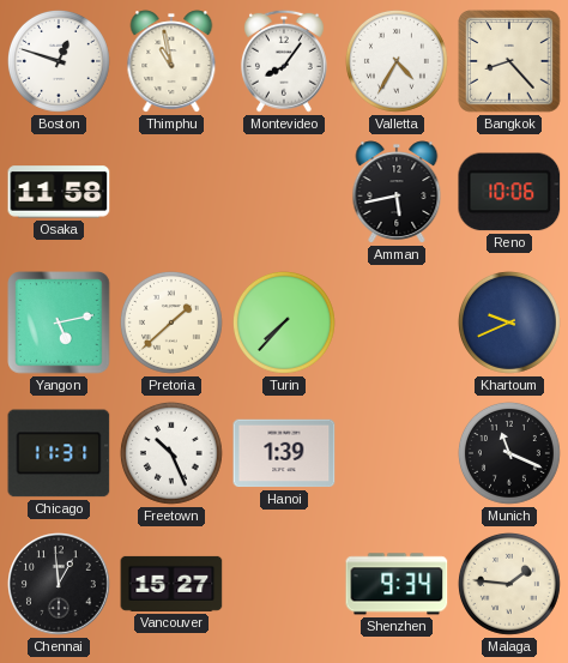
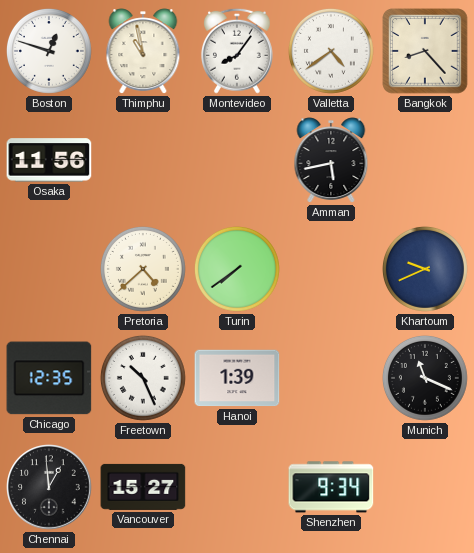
Valletta: 4:35 -> 4:39
Osaka: 11:58 -> 11:56
Reno: 10:06 -> none
Yangon: 5:13 -> none
Pretoria: 1:38 -> 4:38
Turin: 7:37 -> 7:39
Chicago: 11:31 -> 12:35
Malaga: 1:46 -> none
